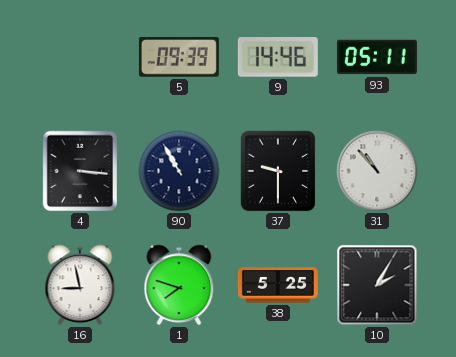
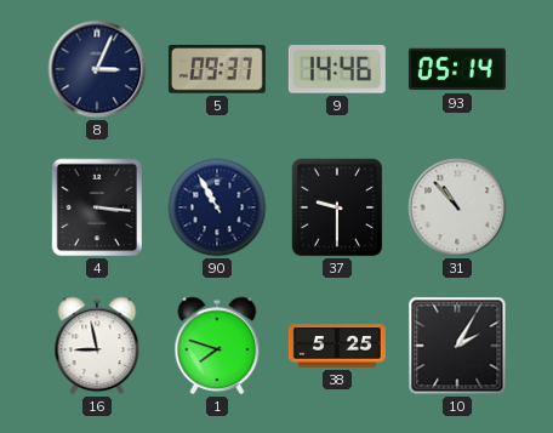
8: none -> 3:04
5: 09:39 -> 09:37
93: 05:11 -> 05:14
